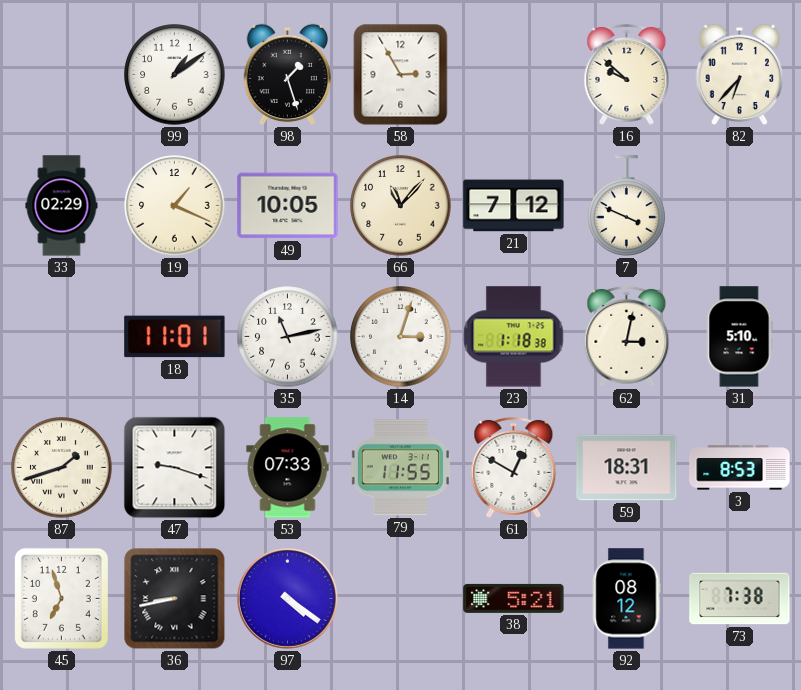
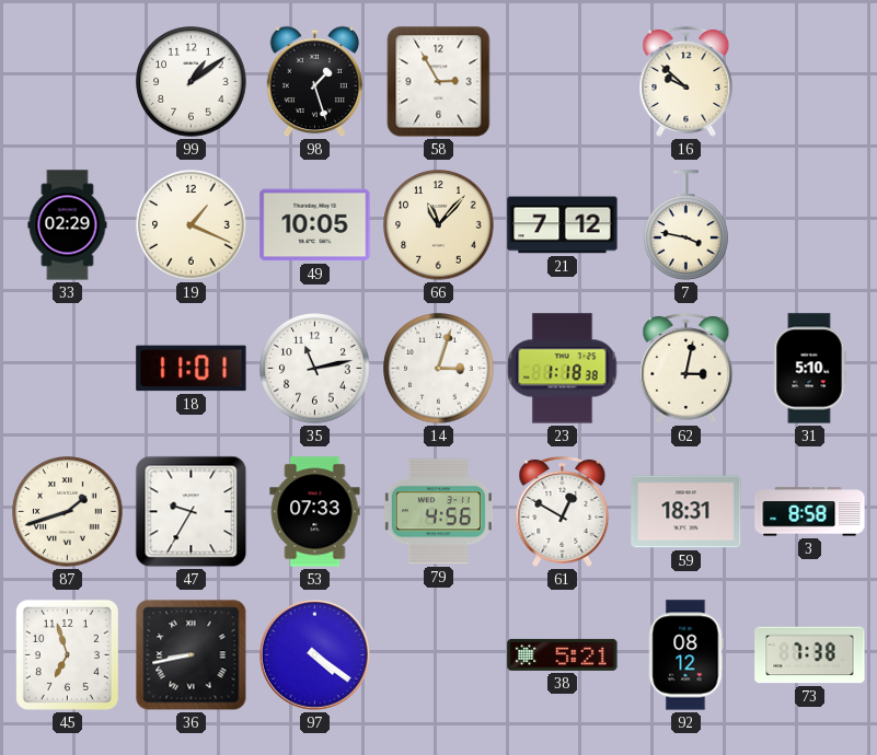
82: 6:37 -> none
7: 3:49 -> 3:47
47: 9:18 -> 9:35
79: 11:55 -> 4:56
3: 8:53 -> 8:58
